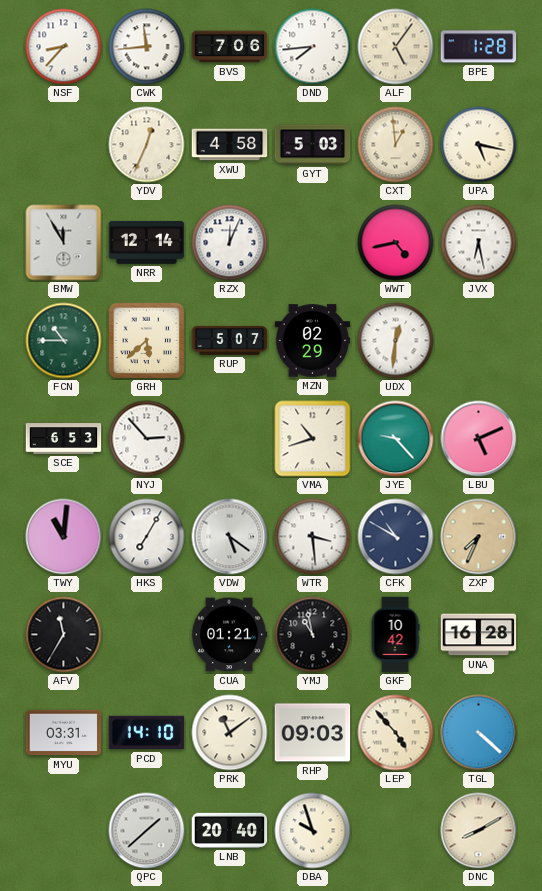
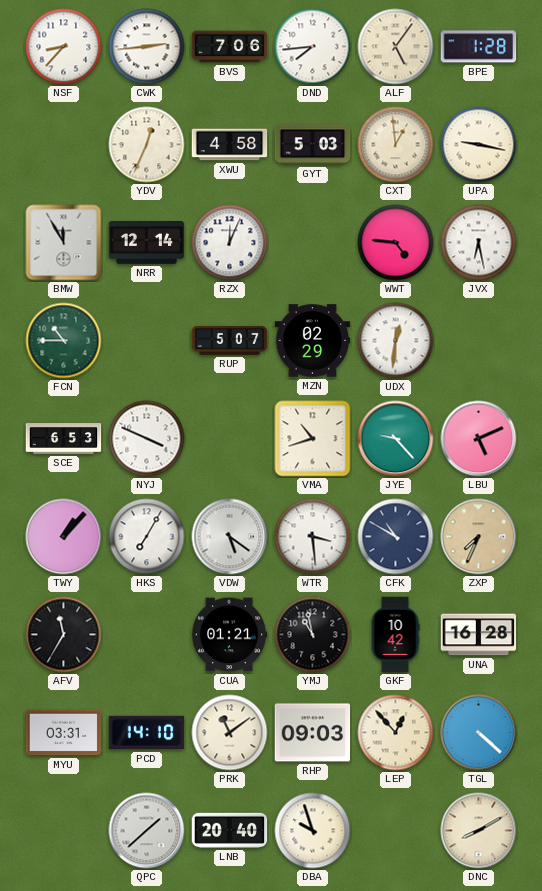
CWK: 11:44 -> 2:44
UPA: 5:17 -> 9:17
WWT: 4:43 -> 4:46
GRH: 5:38 -> none
NYJ: 2:53 -> 3:49
TWY: 11:01 -> 1:07
LEP: 4:53 -> 12:53
